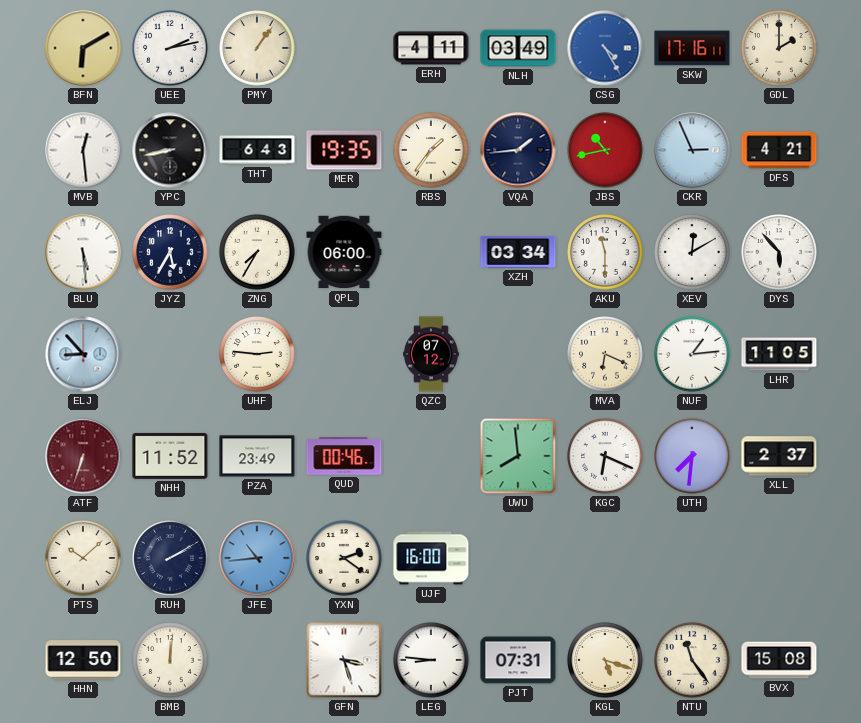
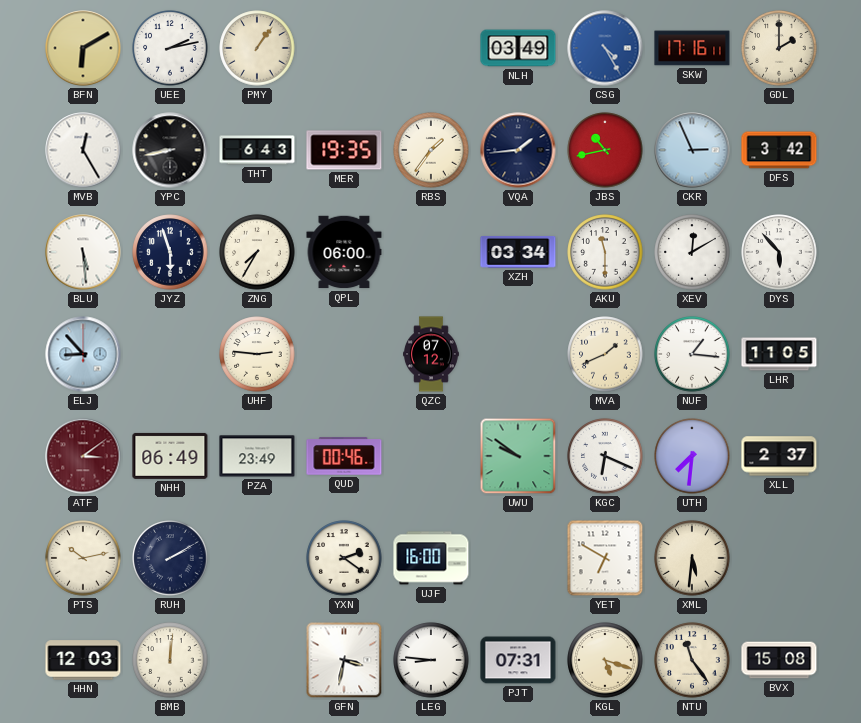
ERH: 4:11 -> none
MVB: 12:29 -> 12:25
DFS: 4:21 -> 3:42
JYZ: 5:35 -> 5:57
MVA: 6:19 -> 1:41
NUF: 1:14 -> 1:16
ATF: 6:33 -> 3:09
NHH: 11:52 -> 06:49
UWU: 7:59 -> 9:51
PTS: 10:08 -> 10:13
JFE: 10:44 -> none
YET: none -> 6:50
XML: none -> 5:31
HHN: 12:50 -> 12:03
GFN: 3:27 -> 3:32
